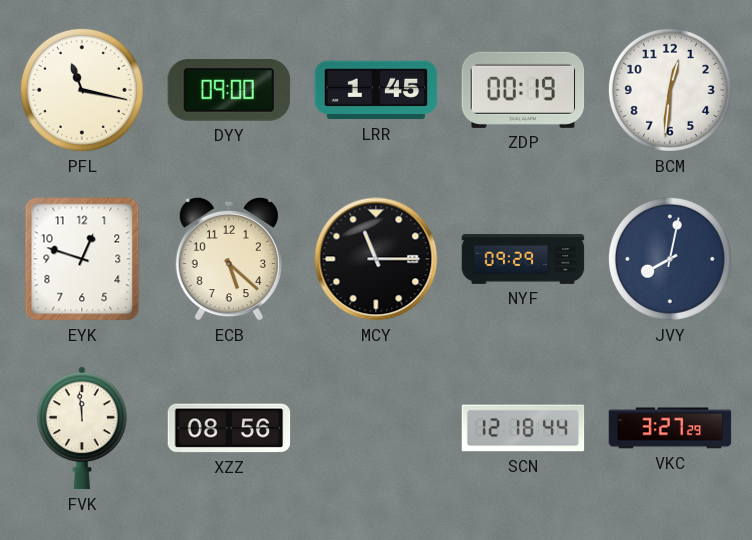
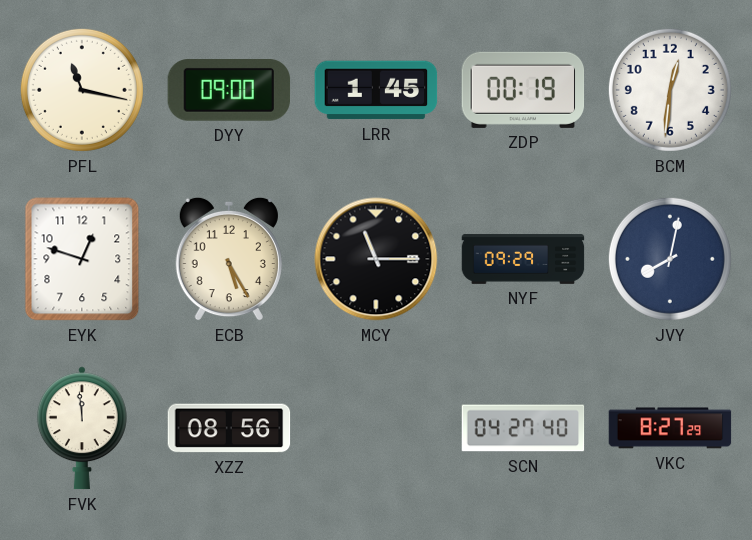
ECB: 5:22 -> 5:25
SCN: 12:18 -> 04:27
VKC: 3:27 -> 8:27
